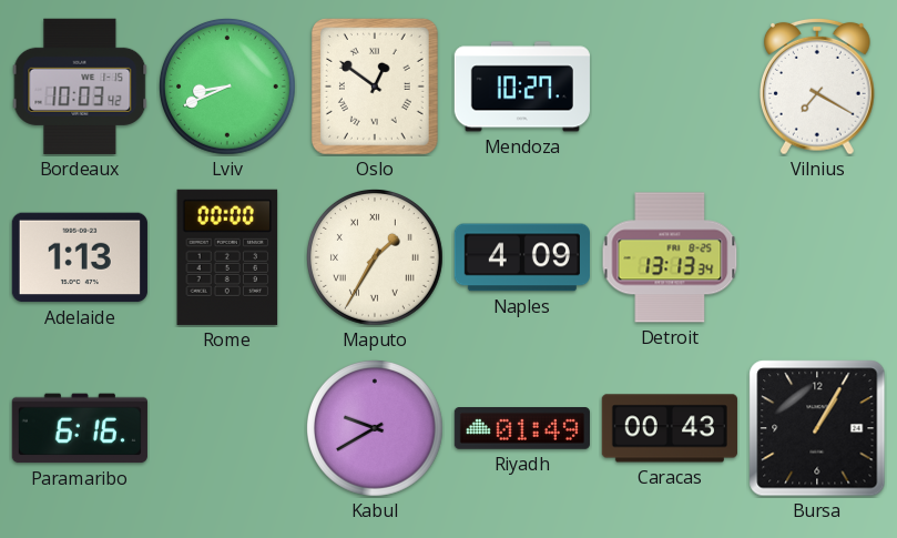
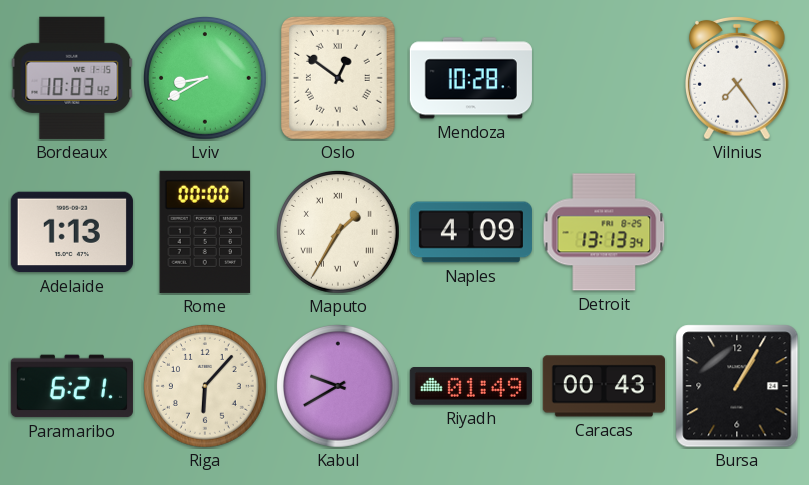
Lviv: 8:41 -> 8:40
Mendoza: 10:27 -> 10:28
Vilnius: 7:20 -> 7:24
Paramaribo: 6:16 -> 6:21
Riga: none -> 6:07
